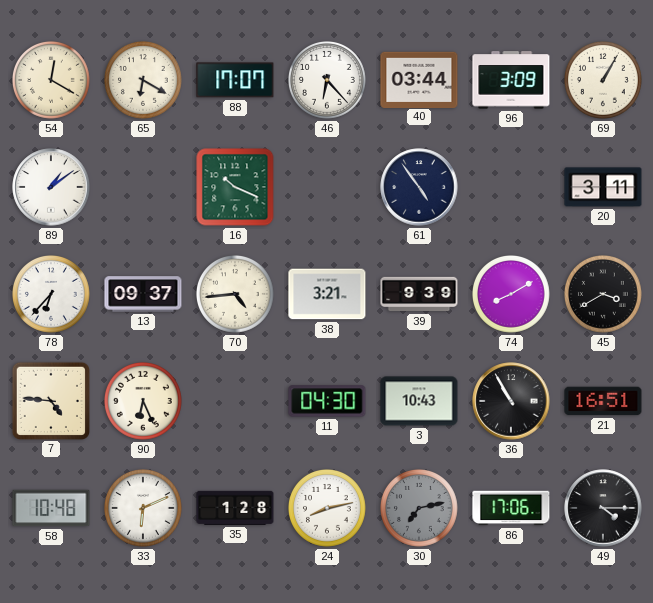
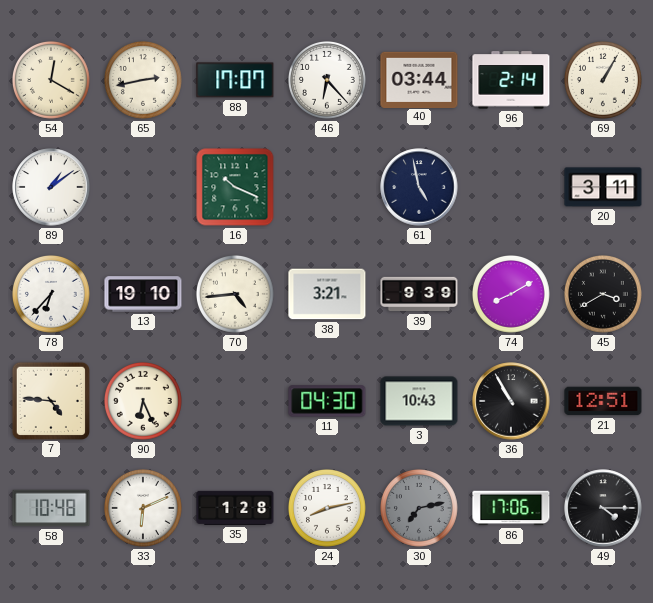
65: 6:20 -> 2:43
96: 3:09 -> 2:14
61: 4:54 -> 4:58
13: 09:37 -> 19:10
21: 16:51 -> 12:51
